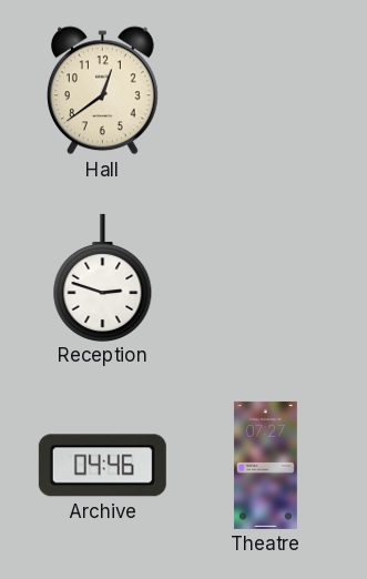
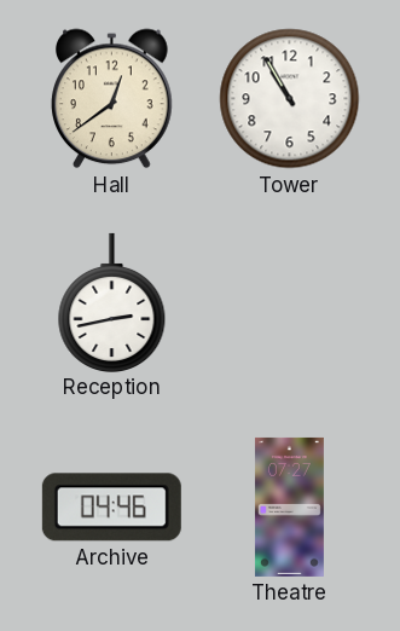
Tower: none -> 10:55
Reception: 2:48 -> 2:43
